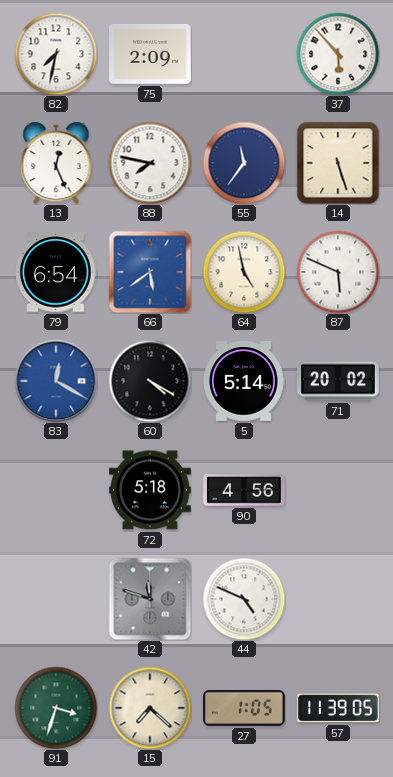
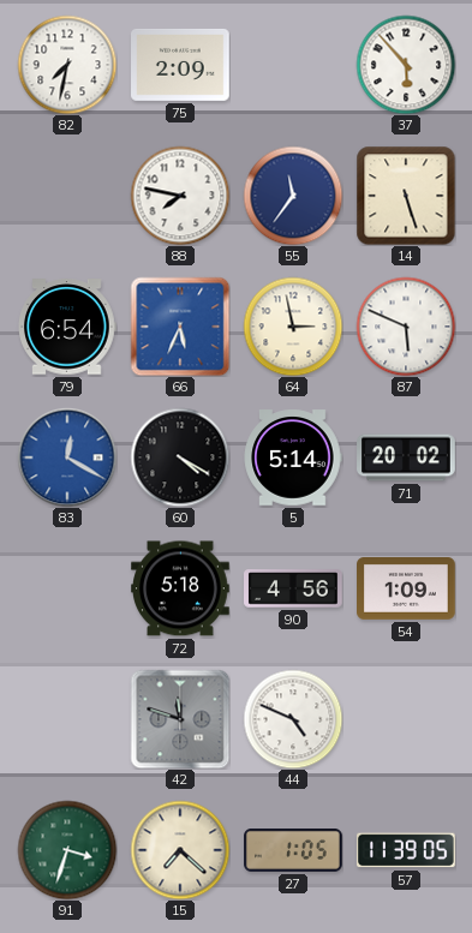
13: 12:26 -> none
66: 5:39 -> 5:34
64: 4:58 -> 2:58
54: none -> 1:09
